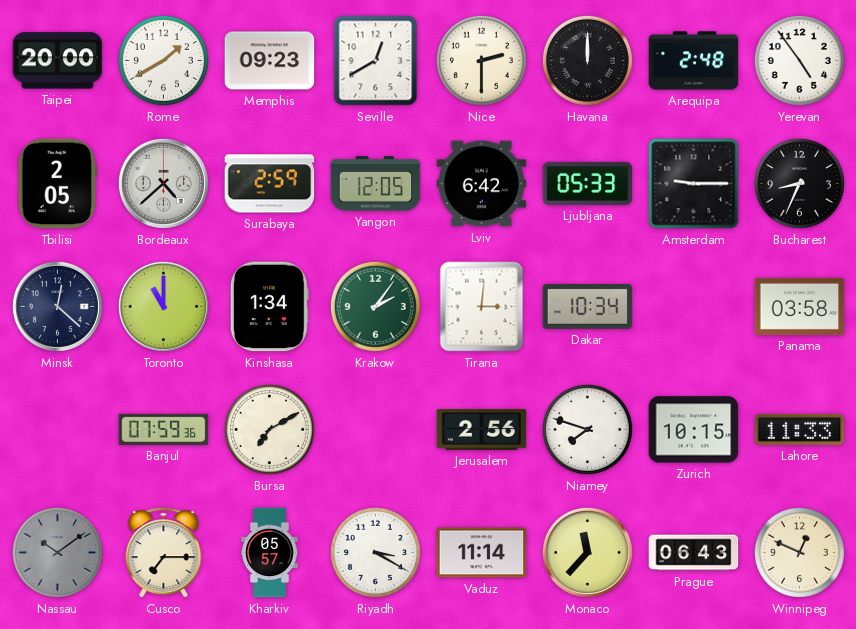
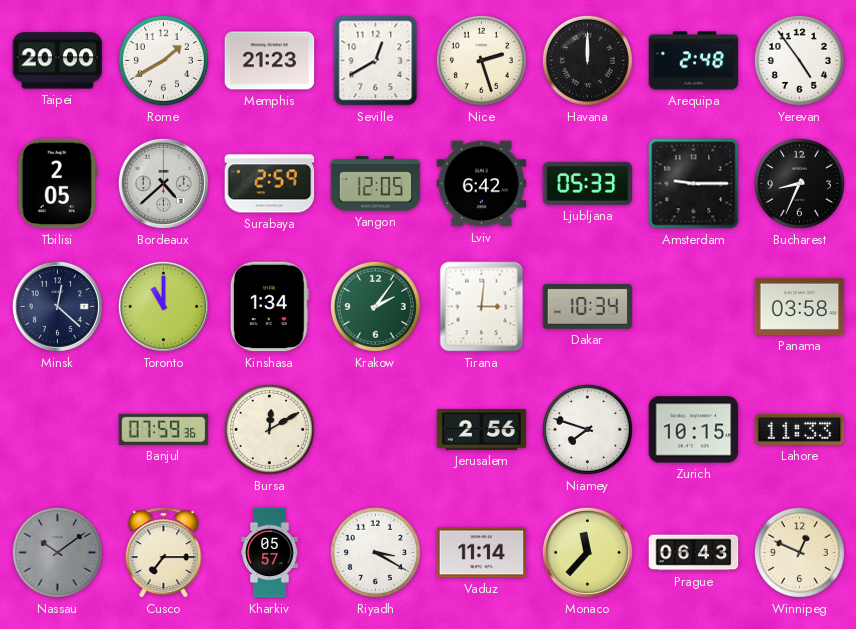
Memphis: 09:23 -> 21:23
Nice: 2:30 -> 2:27
Bursa: 7:10 -> 12:10
